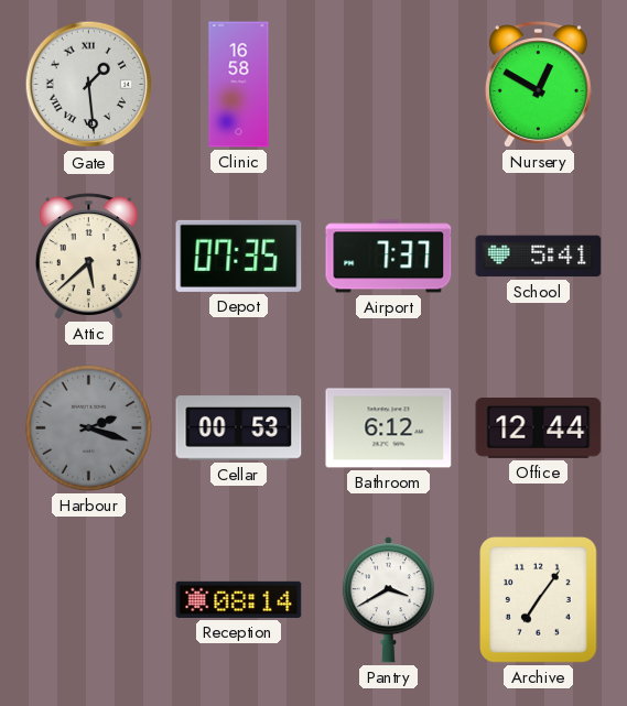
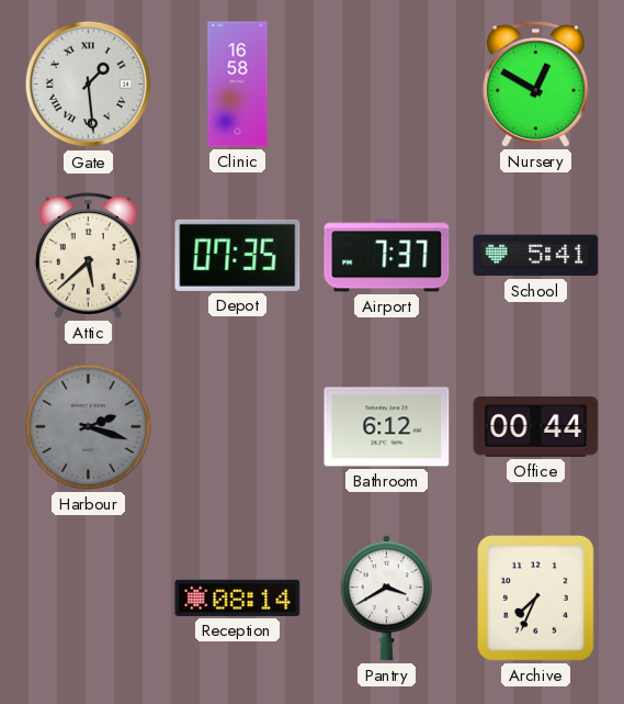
Cellar: 00:53 -> none
Office: 12:44 -> 00:44
Archive: 7:06 -> 7:34
